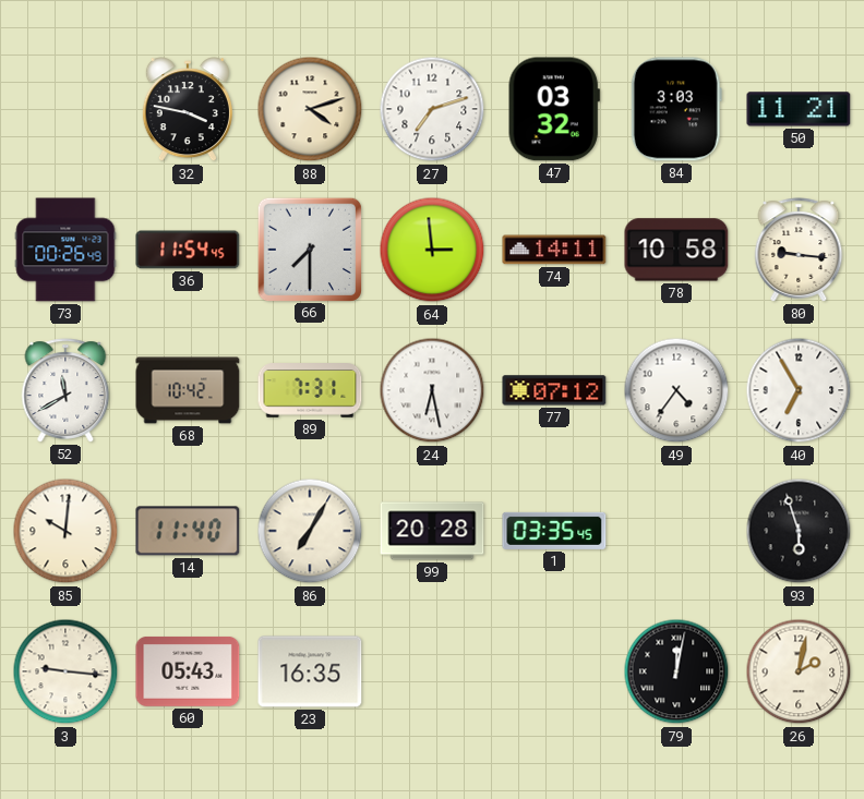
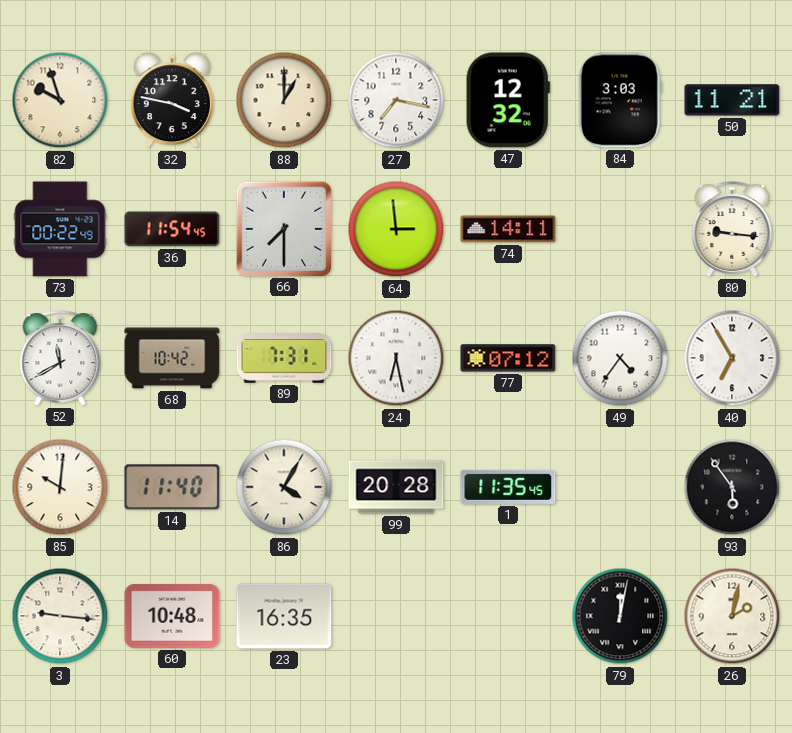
82: none -> 9:57
88: 4:12 -> 1:00
27: 7:12 -> 7:17
47: 03:32 -> 12:32
73: 00:26 -> 00:22
78: 10:58 -> none
86: 7:05 -> 4:05
1: 03:35 -> 11:35
93: 5:57 -> 5:54
60: 05:43 -> 10:48
